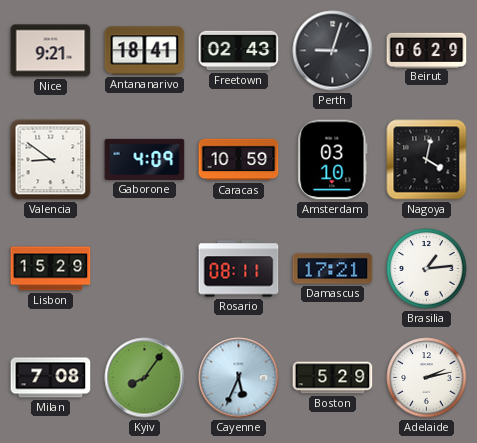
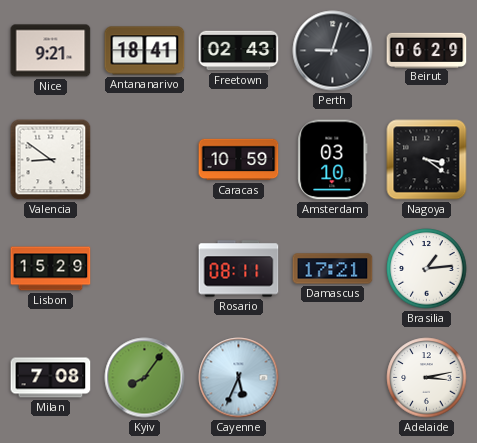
Gaborone: 4:09 -> none
Nagoya: 4:02 -> 3:21
Boston: 5:29 -> none
Adelaide: 2:13 -> 3:13
